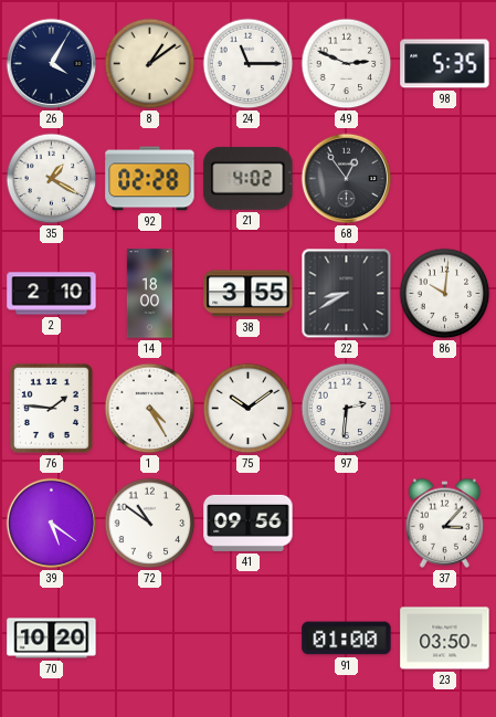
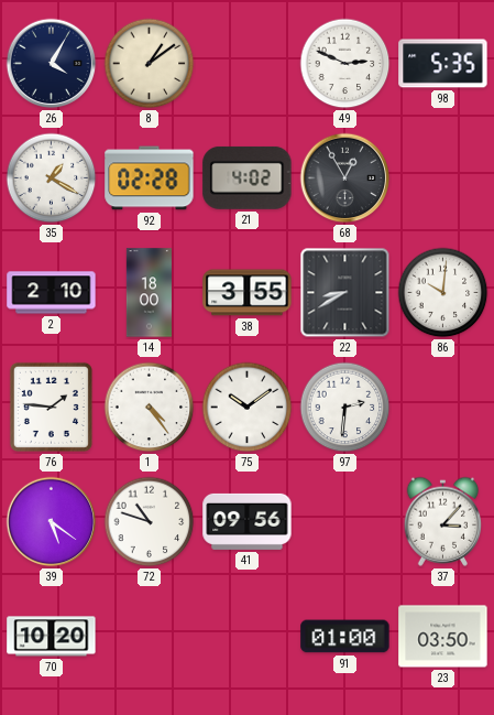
24: 11:15 -> none
68: 12:54 -> 12:55
1: 4:25 -> 4:24
72: 10:51 -> 10:48
